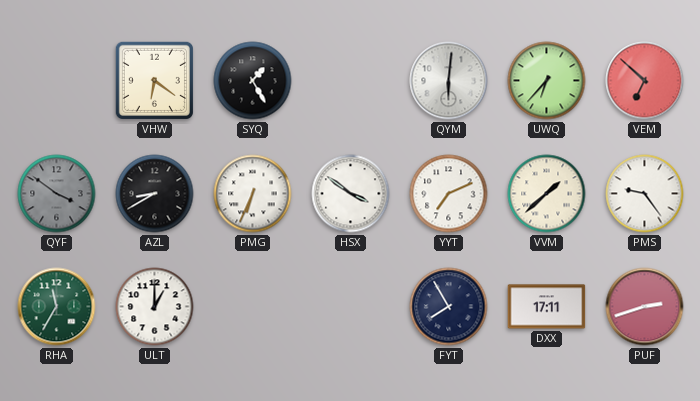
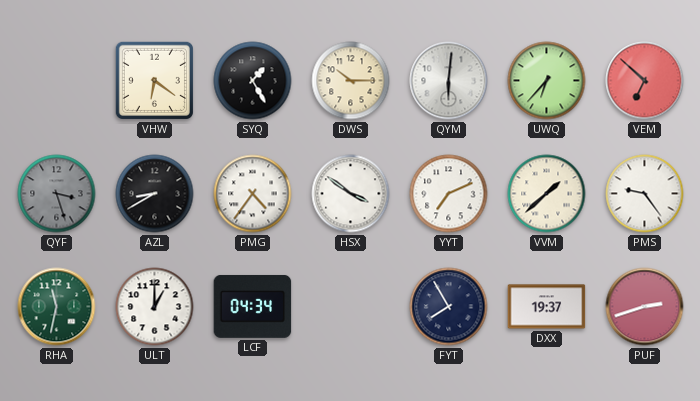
DWS: none -> 10:15
QYF: 3:51 -> 3:27
PMG: 6:34 -> 4:36
RHA: 11:35 -> 11:32
LCF: none -> 04:34
DXX: 17:11 -> 19:37
